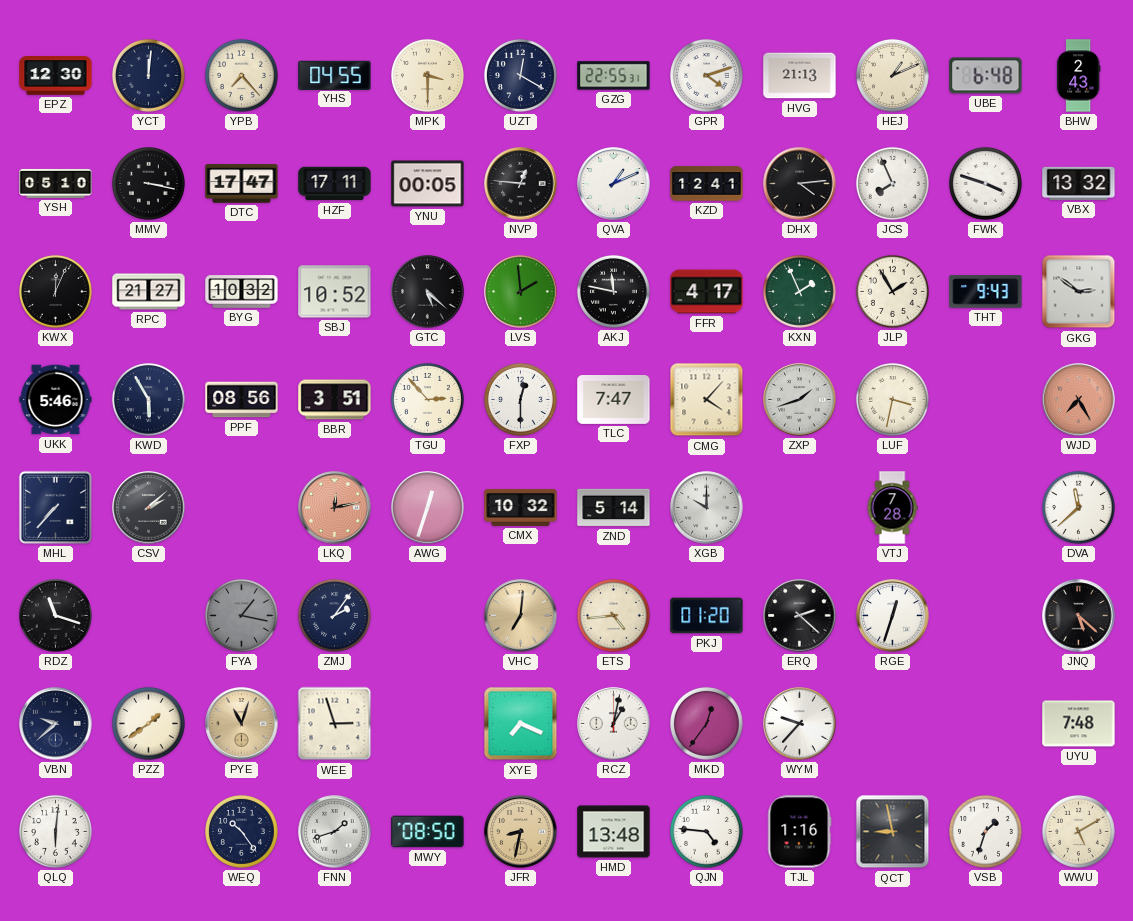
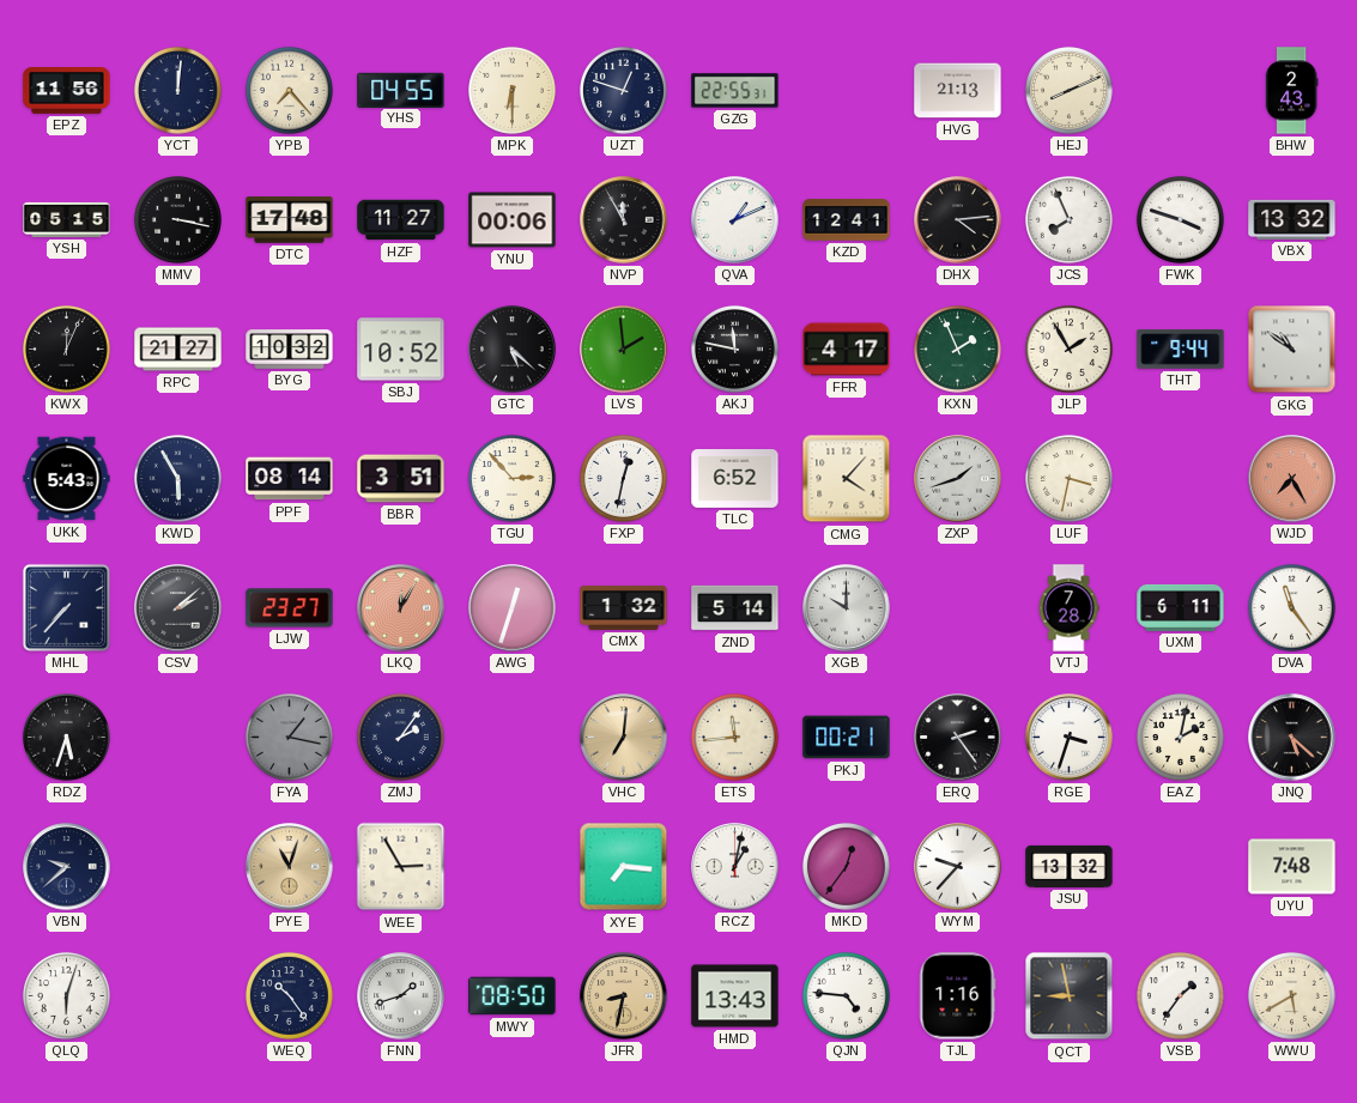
EPZ: 12:30 -> 11:56
MPK: 3:30 -> 6:30
UZT: 12:20 -> 12:48
GPR: 4:12 -> none
HEJ: 1:11 -> 8:11
UBE: 6:48 -> none
YSH: 05:10 -> 05:15
DTC: 17:47 -> 17:48
HZF: 17:11 -> 11:27
YNU: 00:05 -> 00:06
NVP: 12:46 -> 11:55
THT: 9:43 -> 9:44
GKG: 2:51 -> 10:51
UKK: 5:46 -> 5:43
PPF: 08:56 -> 08:14
FXP: 12:30 -> 12:32
TLC: 7:47 -> 6:52
LJW: none -> 23:27
LKQ: 12:13 -> 12:05
CMX: 10:32 -> 1:32
UXM: none -> 6:11
DVA: 11:38 -> 11:24
RDZ: 11:18 -> 5:33
ETS: 4:44 -> 11:44
PKJ: 01:20 -> 00:21
ERQ: 2:22 -> 2:24
RGE: 12:33 -> 3:33
EAZ: none -> 2:02
PZZ: 1:39 -> none
WEE: 2:57 -> 2:55
XYE: 7:19 -> 7:16
JSU: none -> 13:32
QLQ: 6:01 -> 6:03
HMD: 13:48 -> 13:43
VSB: 1:33 -> 1:36
WWU: 5:10 -> 5:40
